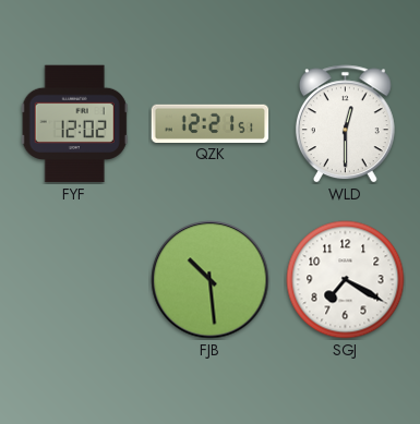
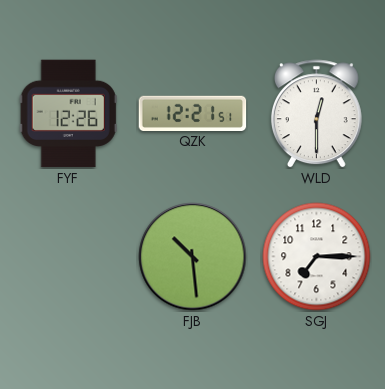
FYF: 12:02 -> 12:26
SGJ: 7:20 -> 7:15
